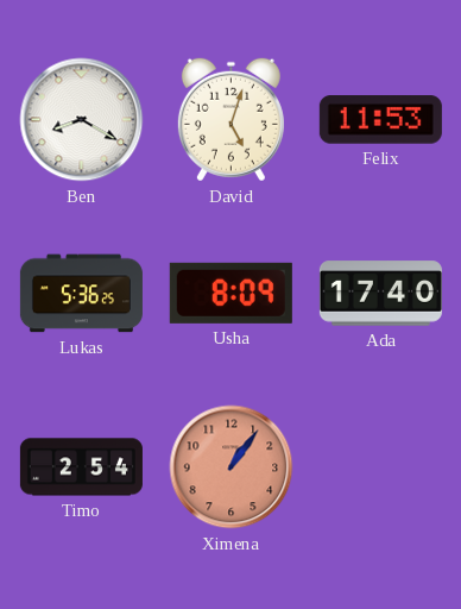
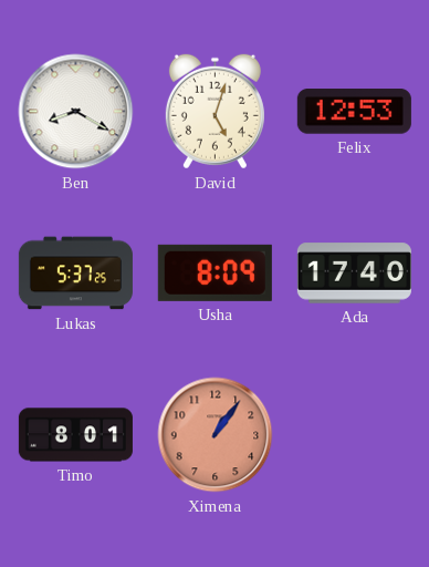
Felix: 11:53 -> 12:53
Lukas: 5:36 -> 5:37
Timo: 2:54 -> 8:01
